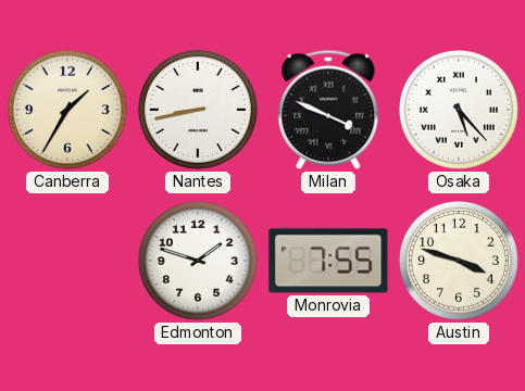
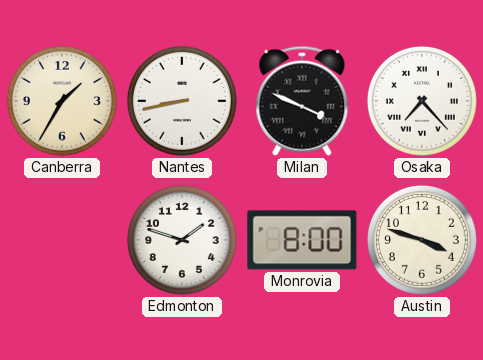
Osaka: 5:23 -> 7:23
Monrovia: 7:55 -> 8:00
